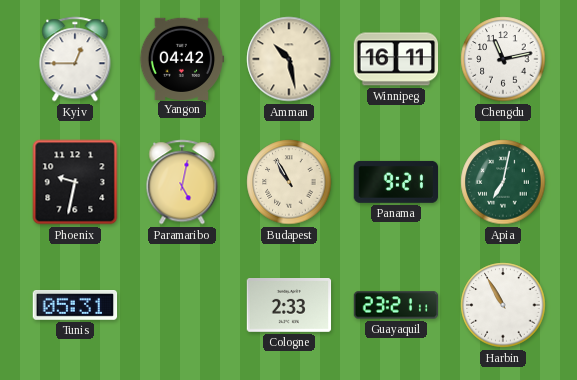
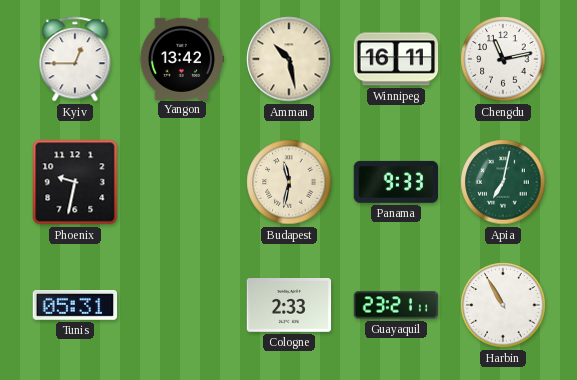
Yangon: 04:42 -> 13:42
Paramaribo: 5:02 -> none
Budapest: 10:55 -> 11:32
Panama: 9:21 -> 9:33
